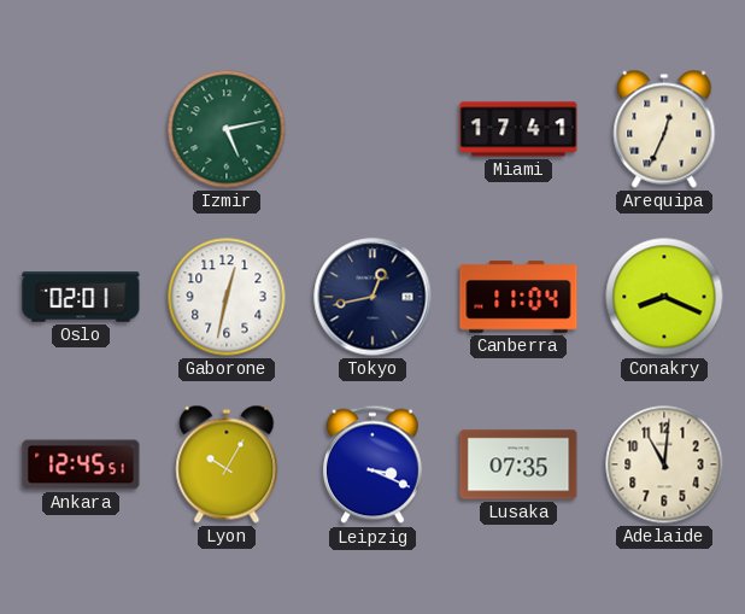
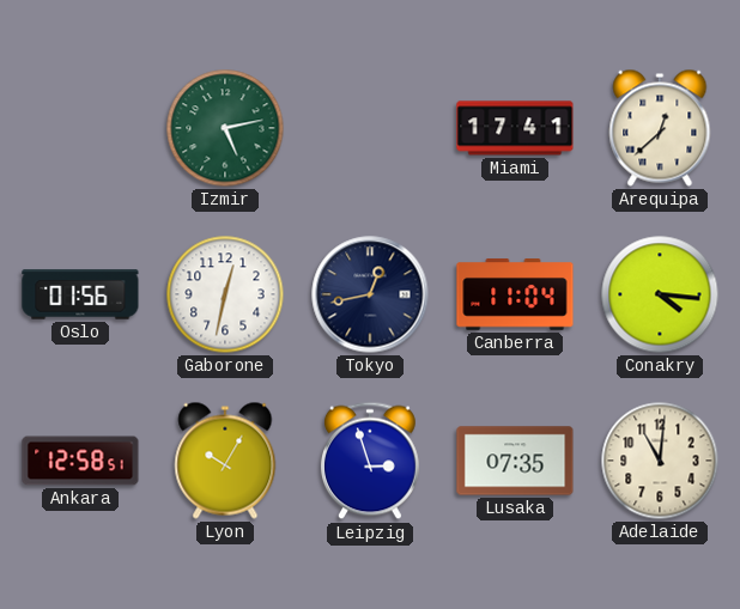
Arequipa: 12:34 -> 12:38
Oslo: 02:01 -> 01:56
Conakry: 8:19 -> 4:16
Ankara: 12:45 -> 12:58
Leipzig: 3:19 -> 2:57
